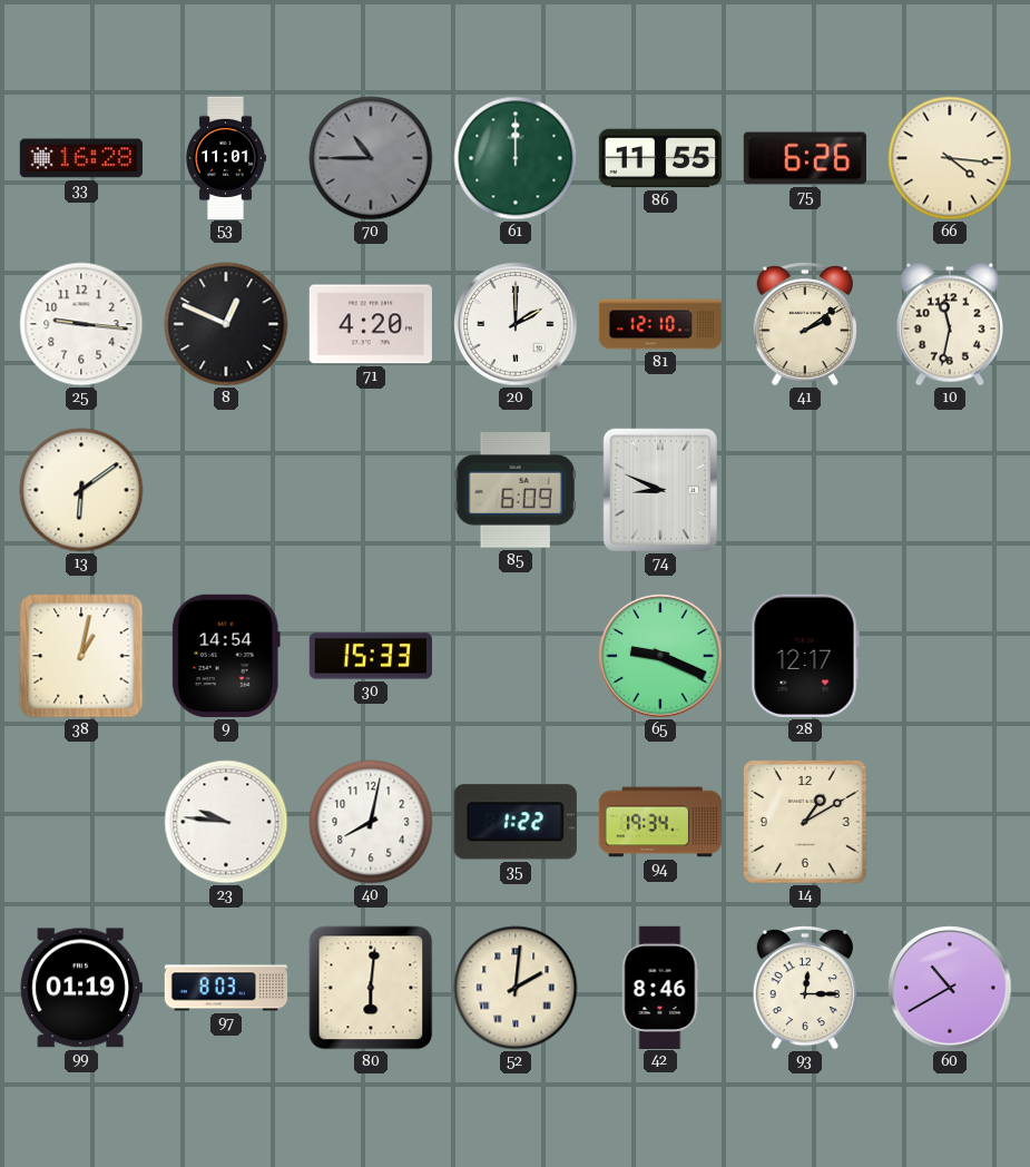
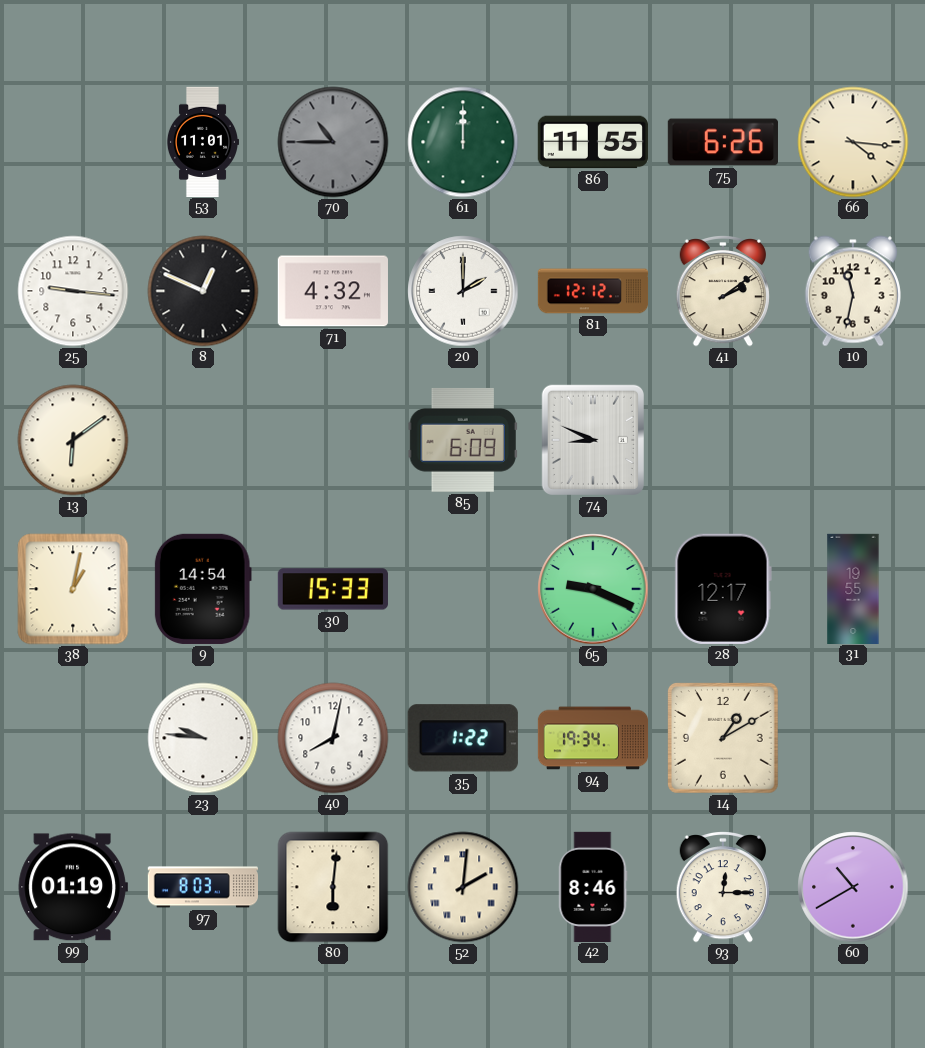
33: 16:28 -> none
71: 4:20 -> 4:32
81: 12:10 -> 12:12
31: none -> 19:55
